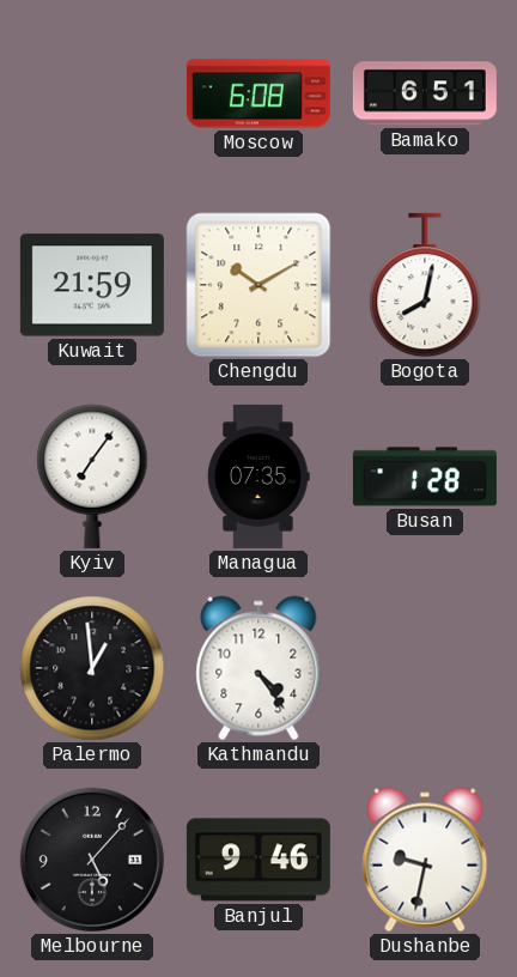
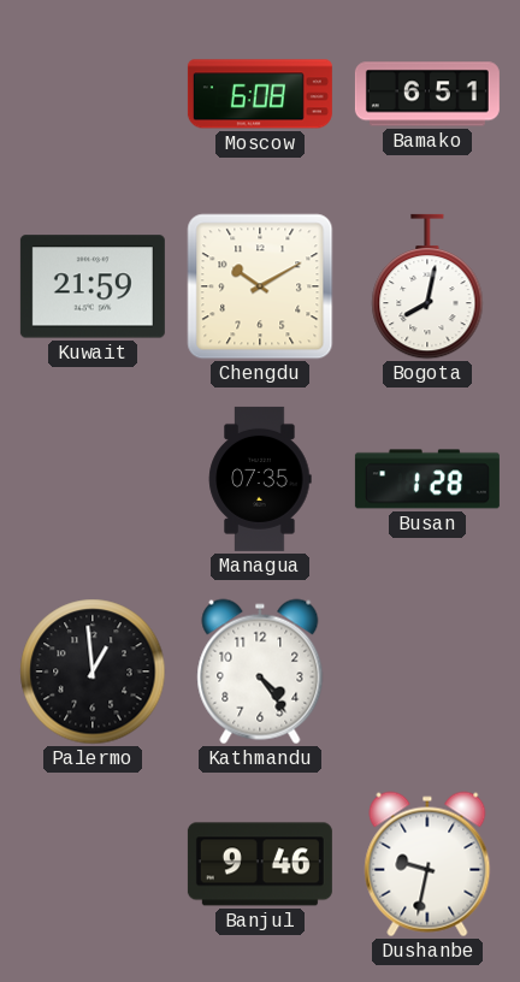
Kyiv: 7:06 -> none
Melbourne: 5:07 -> none
